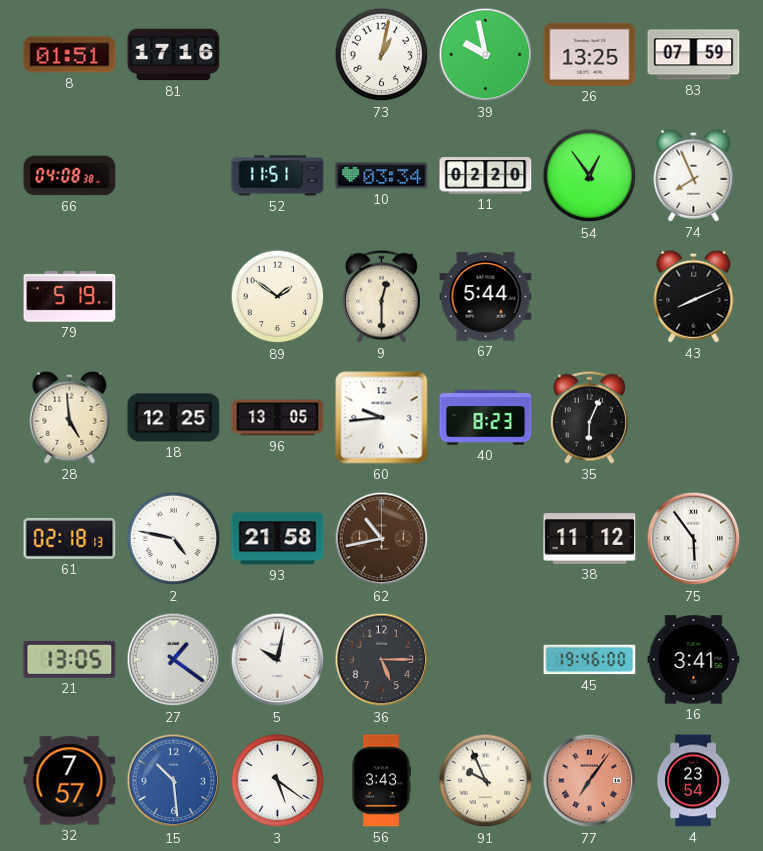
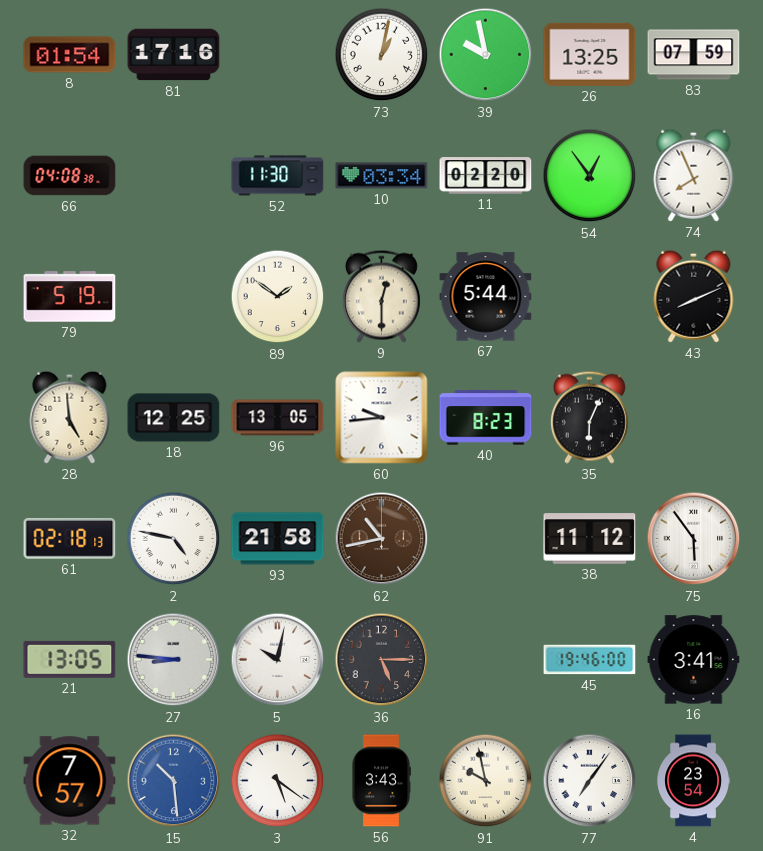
8: 01:51 -> 01:54
52: 11:51 -> 11:30
27: 1:21 -> 8:46
91: 9:56 -> 9:58
77 dial: salmon -> white
